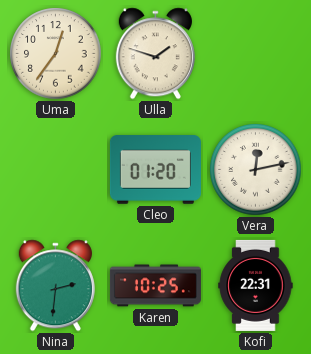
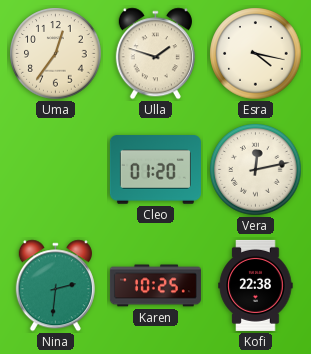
Esra: none -> 4:17
Kofi: 22:31 -> 22:38
